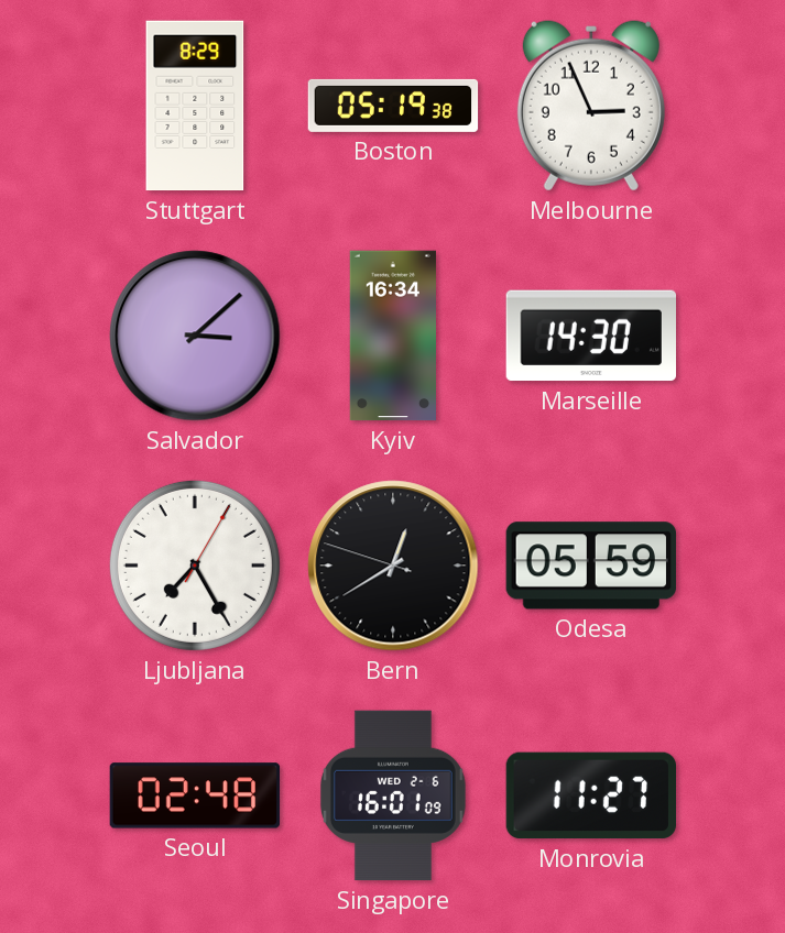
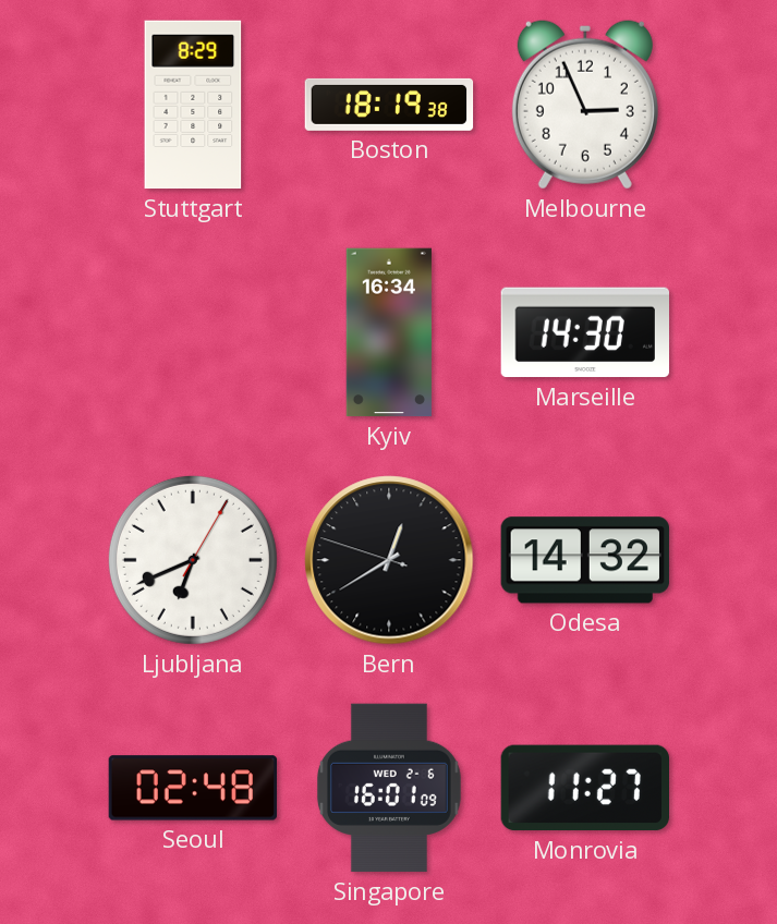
Boston: 05:19 -> 18:19
Salvador: 3:08 -> none
Ljubljana: 7:25 -> 6:41
Odesa: 05:59 -> 14:32
